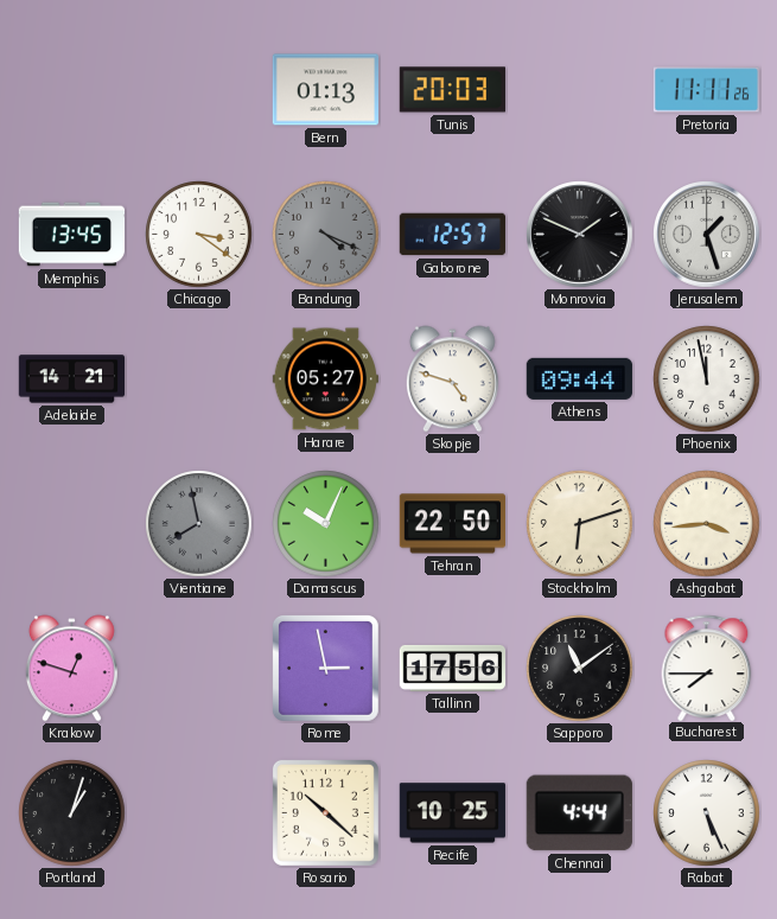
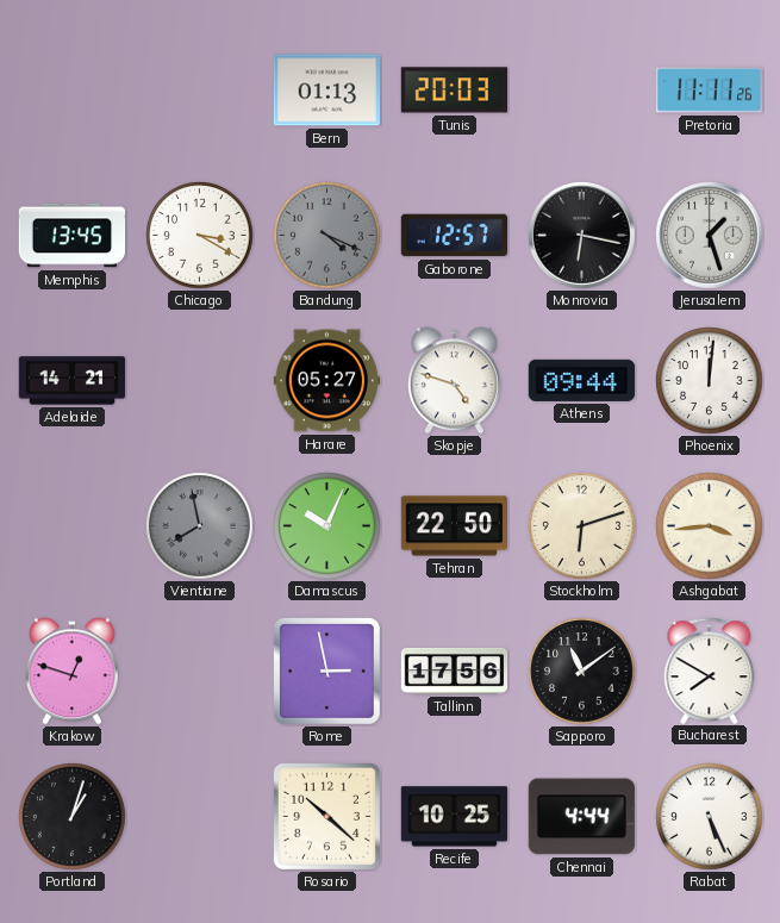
Chicago: 3:21 -> 3:20
Monrovia: 1:49 -> 6:17
Phoenix: 11:58 -> 12:01
Bucharest: 7:45 -> 7:50
